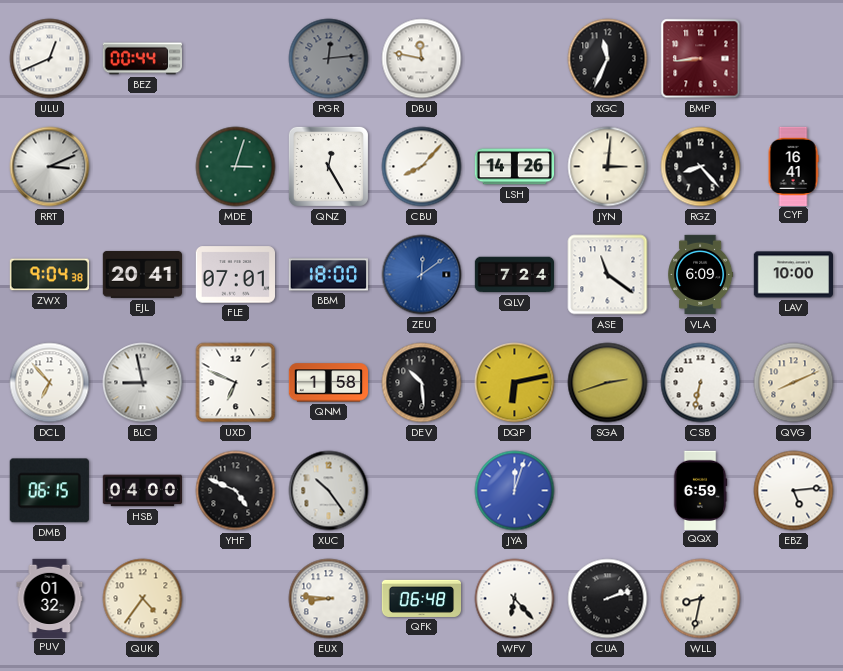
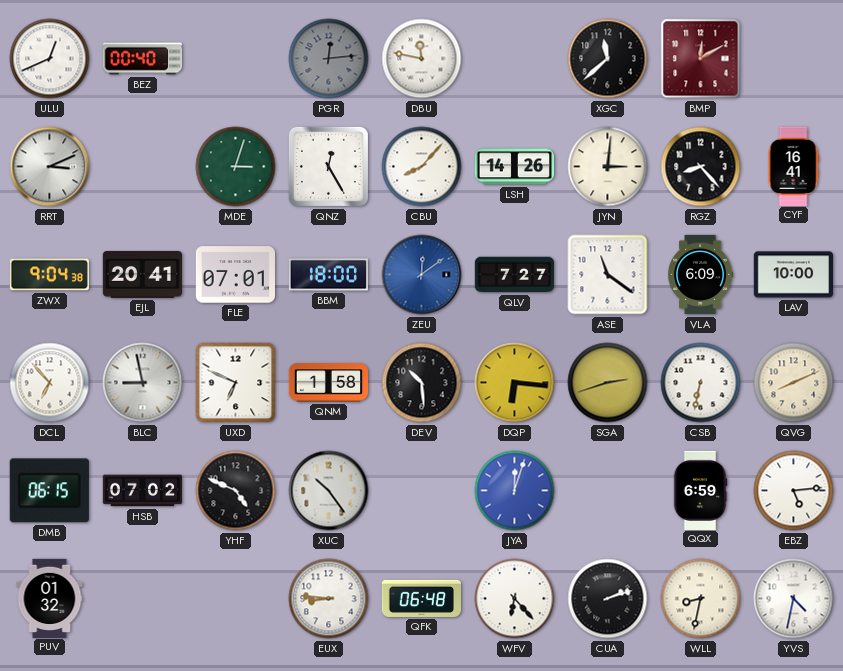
BEZ: 00:44 -> 00:40
XGC: 11:34 -> 11:38
BMP: 8:44 -> 12:10
QLV: 7:24 -> 7:27
DQP: 6:13 -> 6:16
HSB: 04:00 -> 07:02
QUK: 4:36 -> none
YVS: none -> 4:32
